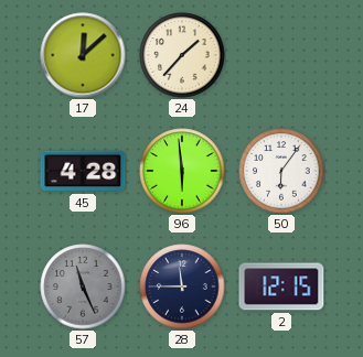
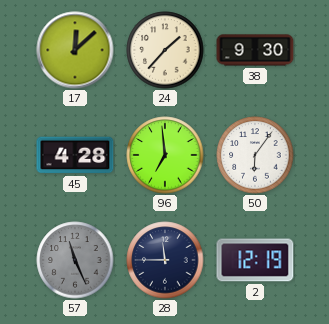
38: none -> 9:30
96: 5:59 -> 6:59
2: 12:15 -> 12:19
